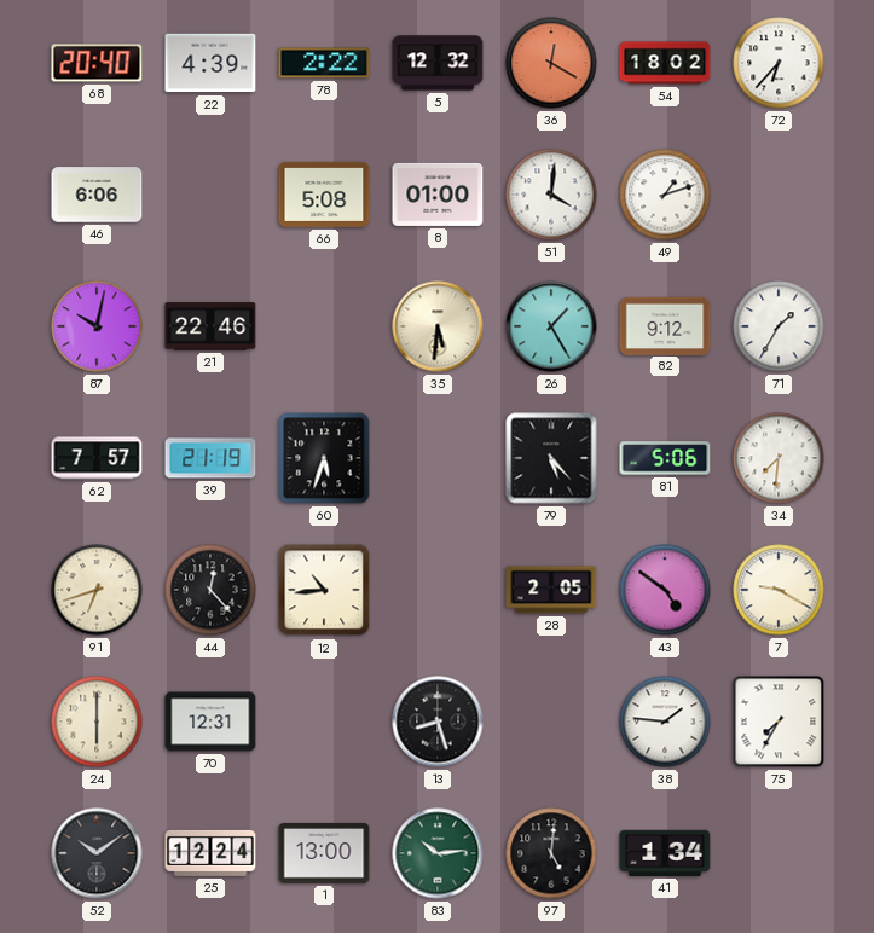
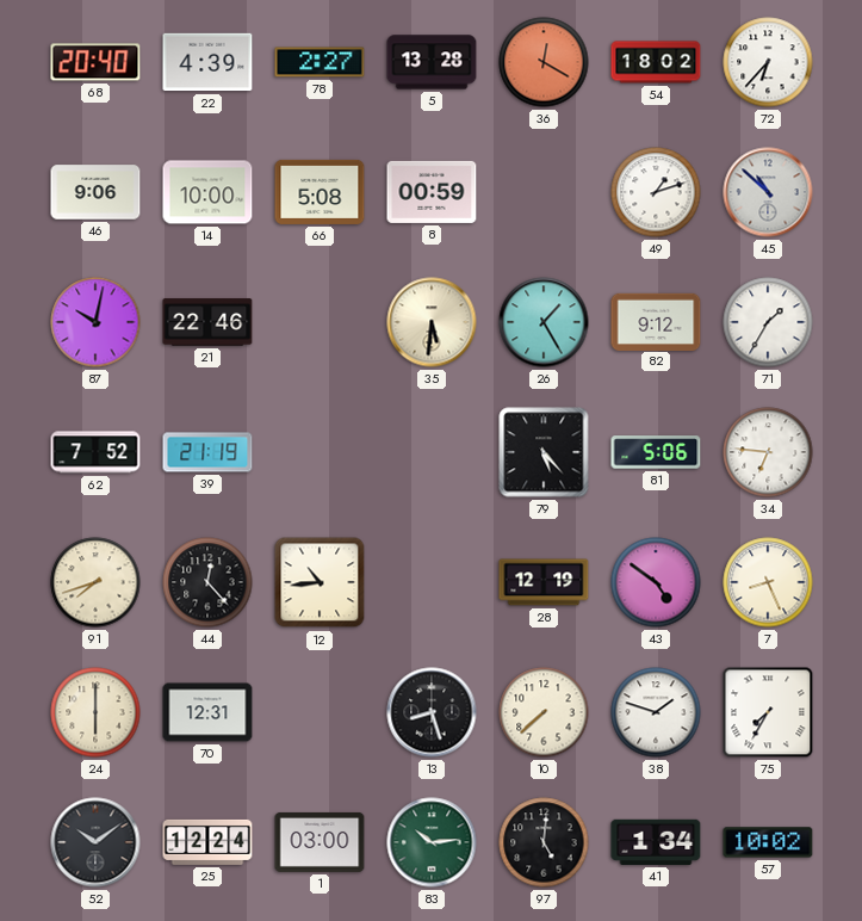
78: 2:22 -> 2:27
5: 12:32 -> 13:28
46: 6:06 -> 9:06
14: none -> 10:00
8: 01:00 -> 00:59
51: 4:01 -> none
45: none -> 10:52
62: 7:57 -> 7:52
60: 5:33 -> none
34: 7:31 -> 6:46
91: 6:42 -> 7:42
28: 2:05 -> 12:19
7: 9:20 -> 8:26
10: none -> 7:38
38: 1:46 -> 1:48
1: 13:00 -> 03:00
57: none -> 10:02
